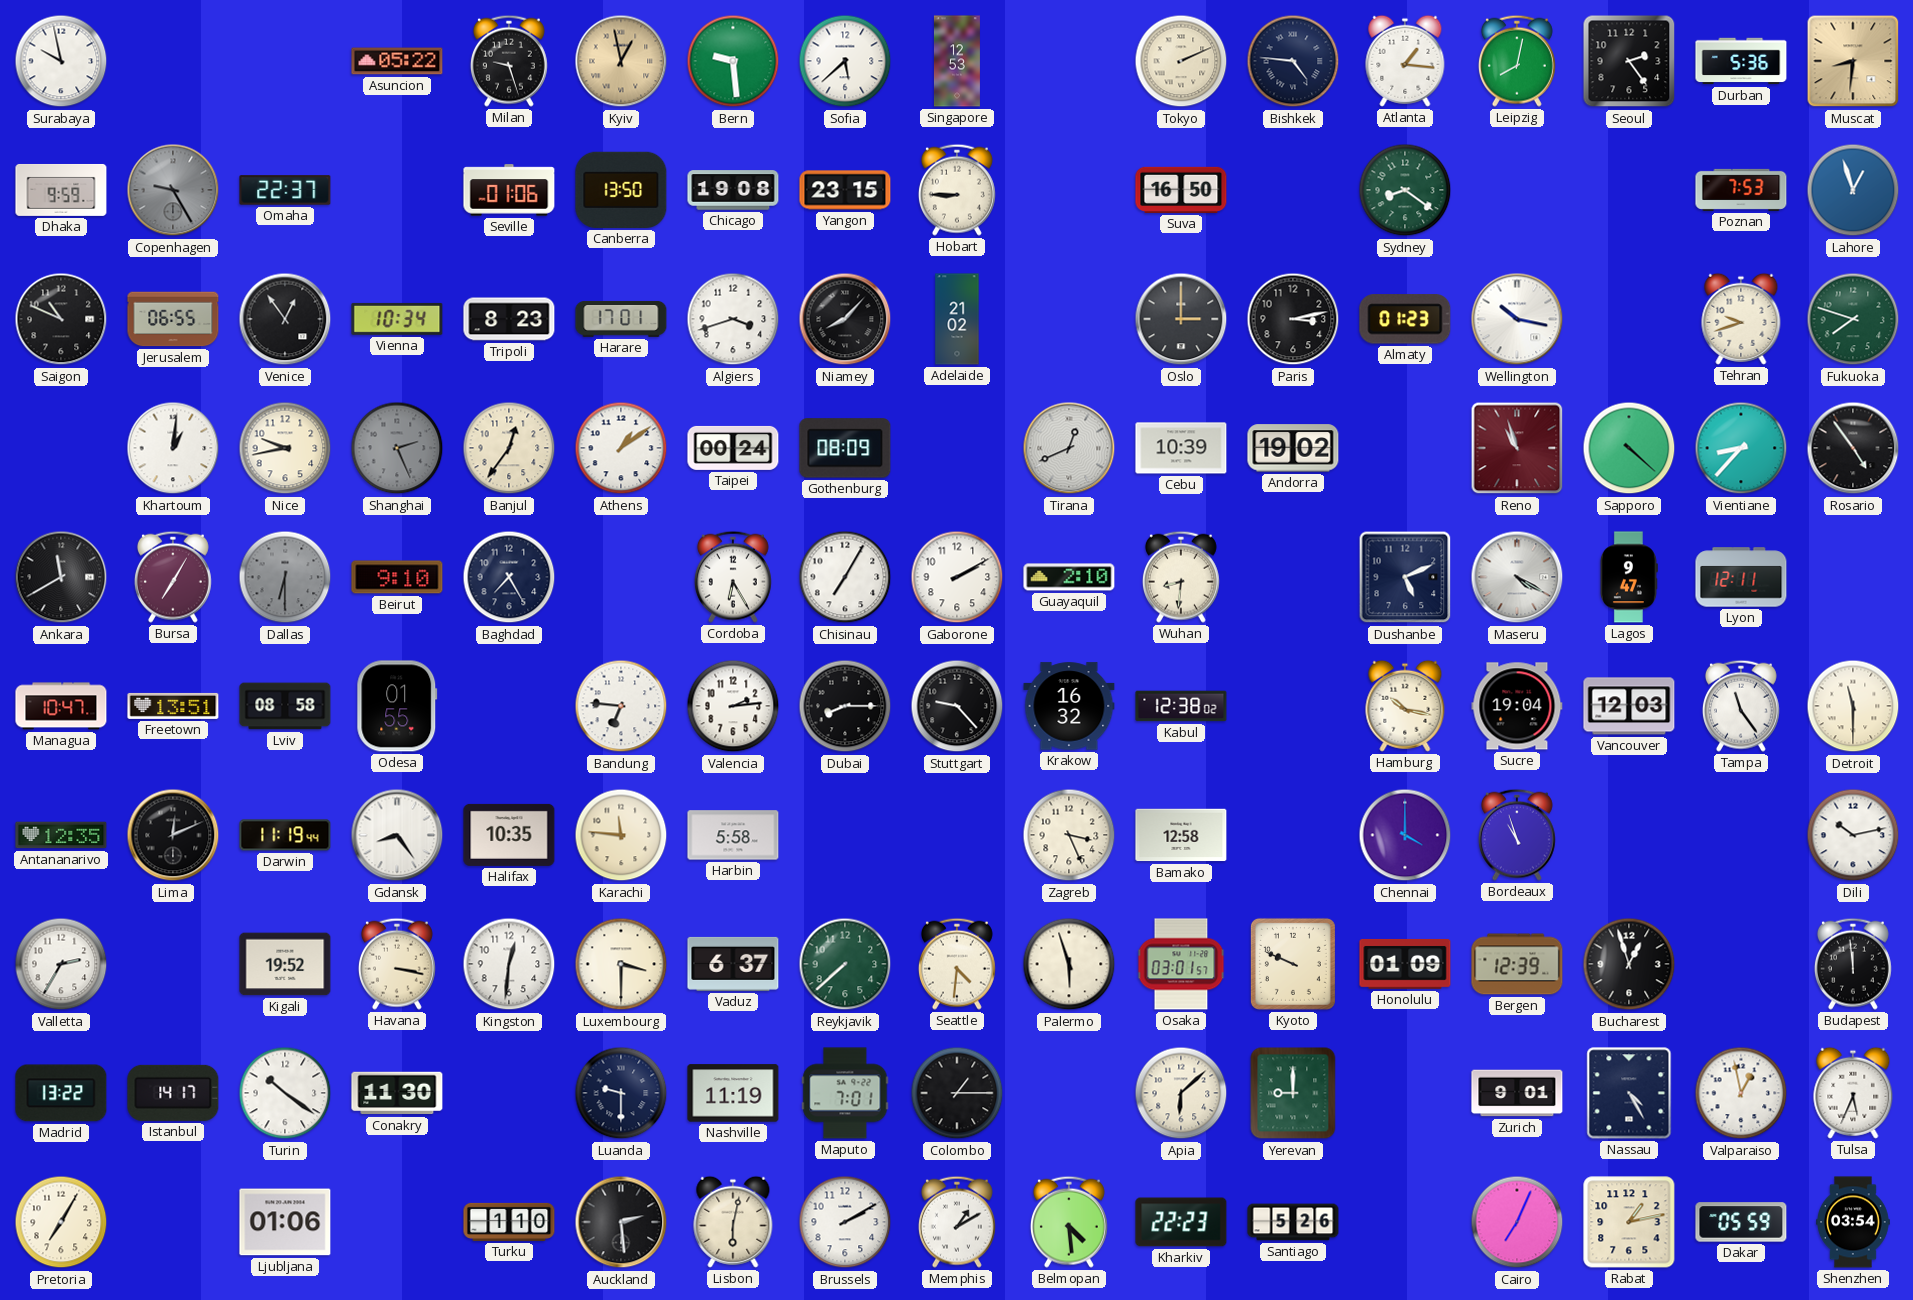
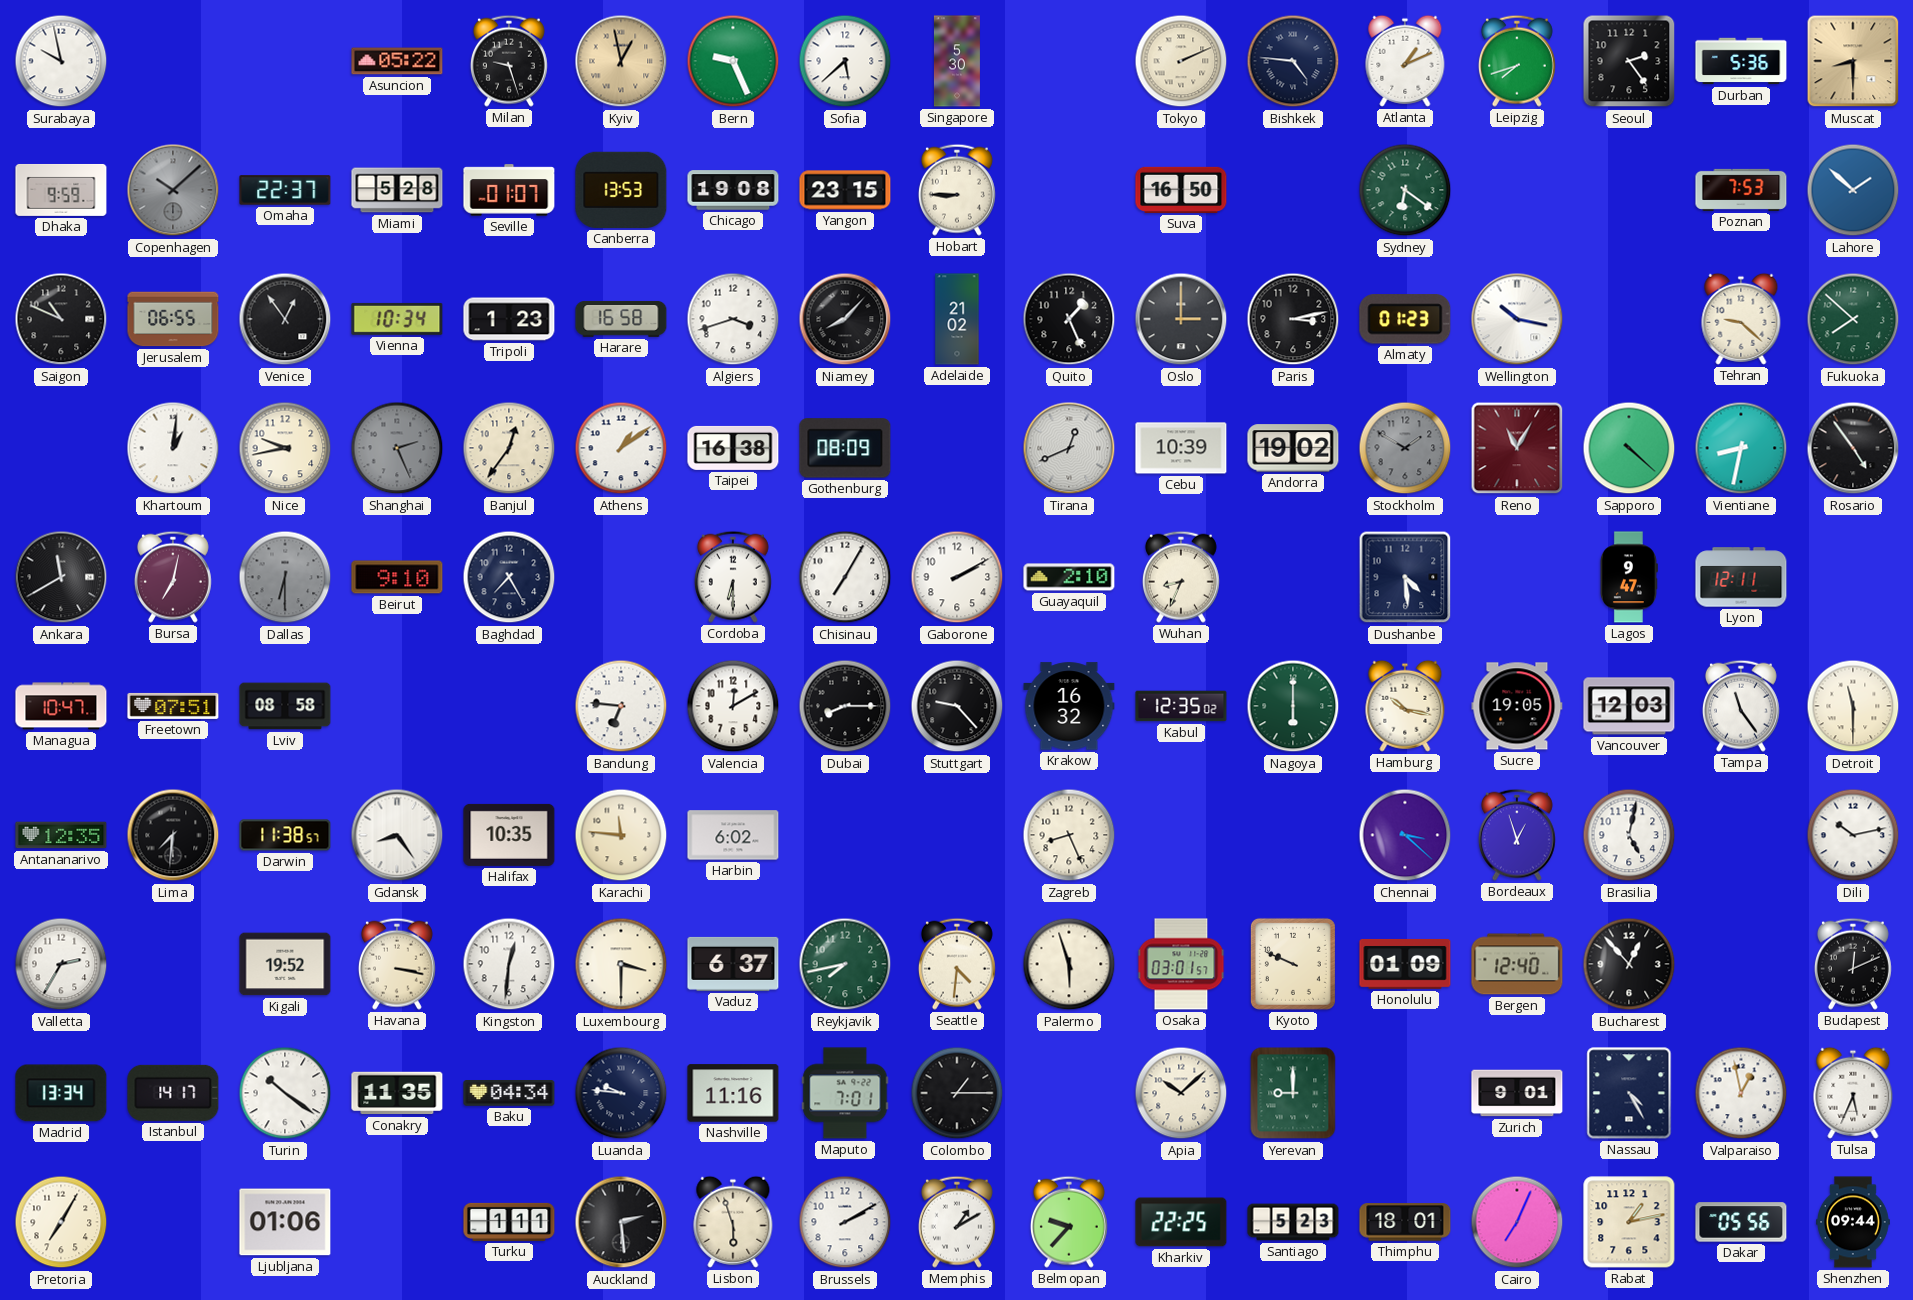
Bern: 9:29 -> 9:26
Singapore: 12:53 -> 5:30
Atlanta: 1:16 -> 1:11
Leipzig: 8:02 -> 7:42
Muscat: 8:31 -> 8:30
Copenhagen: 9:25 -> 10:08
Miami: none -> 5:28
Seville: 01:06 -> 01:07
Canberra: 13:50 -> 13:53
Sydney: 8:21 -> 6:21
Lahore: 12:57 -> 1:52
Tripoli: 8:23 -> 1:23
Harare: 17:01 -> 16:58
Quito: none -> 1:26
Tehran: 9:42 -> 9:22
Fukuoka: 7:48 -> 7:52
Taipei: 00:24 -> 16:38
Stockholm: none -> 1:50
Reno: 10:57 -> 11:05
Vientiane: 8:37 -> 8:32
Bursa: 7:05 -> 7:02
Cordoba: 6:25 -> 6:30
Wuhan: 8:31 -> 8:34
Dushanbe: 5:11 -> 4:29
Maseru: 4:20 -> none
Freetown: 13:51 -> 07:51
Odesa: 01:55 -> none
Valencia: 2:14 -> 12:10
Kabul: 12:38 -> 12:35
Nagoya: none -> 6:00
Sucre: 19:04 -> 19:05
Lima: 12:11 -> 7:31
Darwin: 11:19 -> 11:38
Harbin: 5:58 -> 6:02
Zagreb: 3:26 -> 8:26
Bamako: 12:58 -> none
Chennai: 4:00 -> 3:22
Bordeaux: 10:57 -> 12:57
Brasilia: none -> 5:02
Reykjavik: 7:38 -> 7:43
Bergen: 12:39 -> 12:40
Bucharest: 12:57 -> 12:53
Budapest: 11:59 -> 12:11
Madrid: 13:22 -> 13:34
Conakry: 11:30 -> 11:35
Baku: none -> 04:34
Luanda: 9:30 -> 9:46
Nashville: 11:19 -> 11:16
Apia: 6:08 -> 10:08
Turku: 1:10 -> 1:11
Lisbon: 6:02 -> 5:57
Belmopan: 4:29 -> 9:37
Kharkiv: 22:23 -> 22:25
Santiago: 5:26 -> 5:23
Thimphu: none -> 18:01
Dakar: 05:59 -> 05:56
Shenzhen: 03:54 -> 09:44
